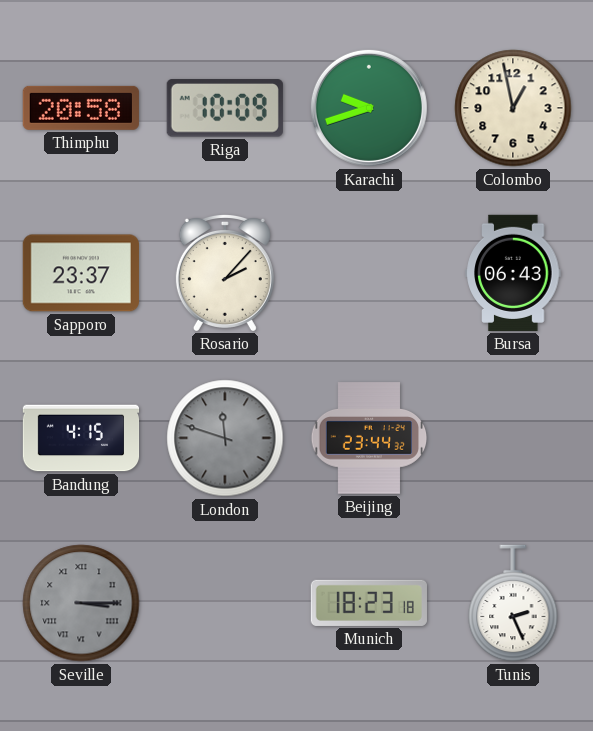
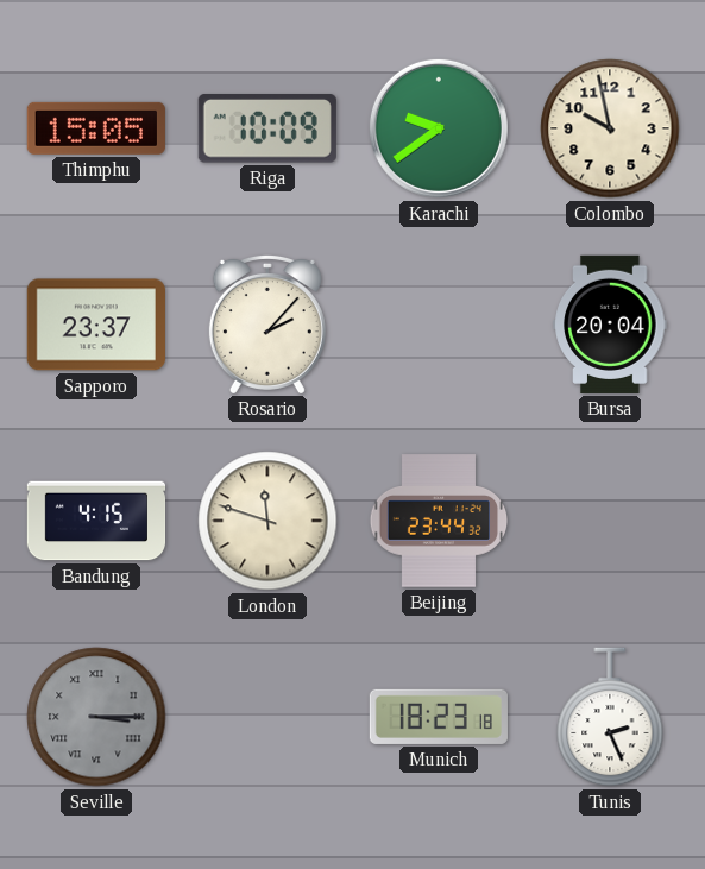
Thimphu: 20:58 -> 15:05
Karachi: 9:42 -> 9:39
Colombo: 12:58 -> 9:58
Bursa: 06:43 -> 20:04
London dial: grey -> cream
